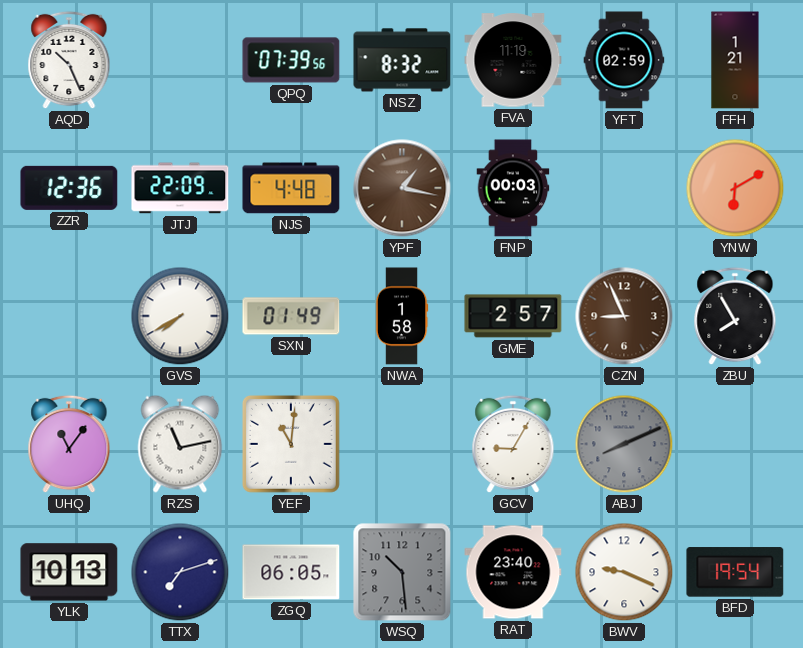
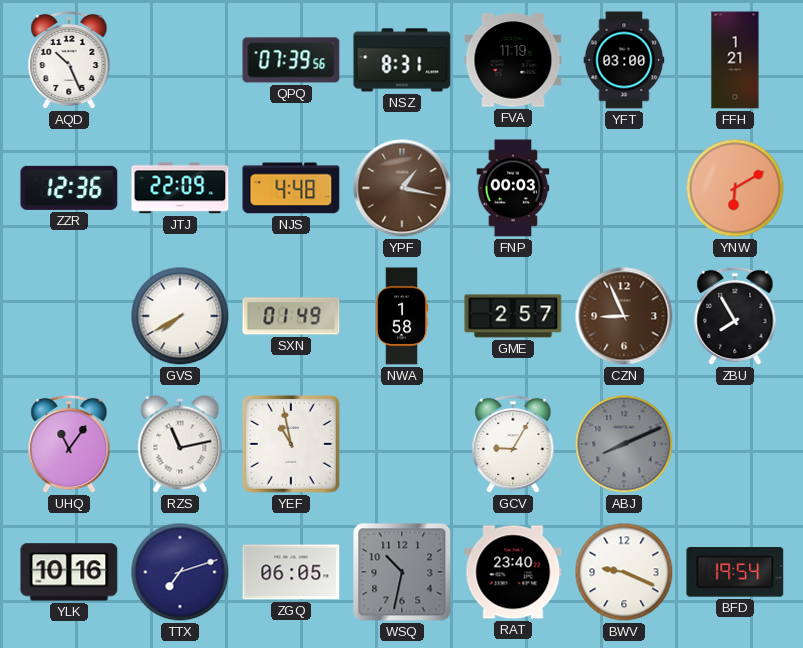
NSZ: 8:32 -> 8:31
YFT: 02:59 -> 03:00
YEF: 11:01 -> 10:58
YLK: 10:13 -> 10:16
WSQ: 10:29 -> 10:32
